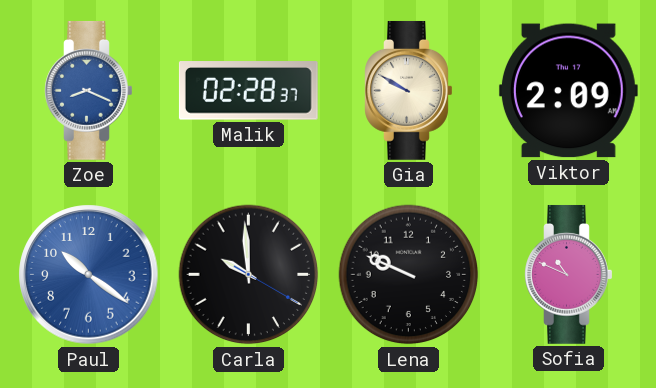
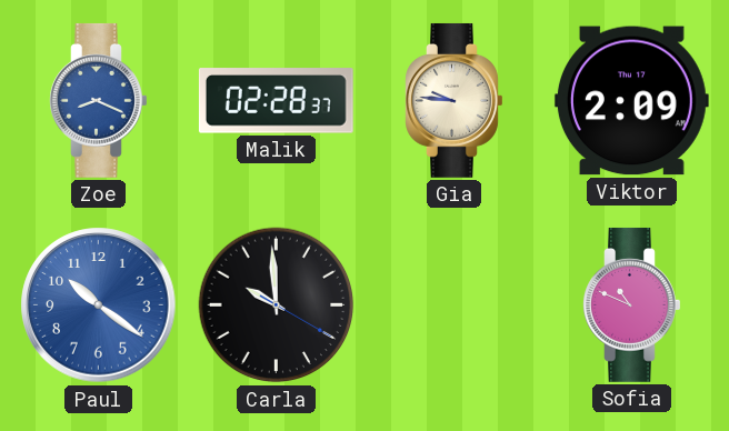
Gia: 9:50 -> 9:46
Lena: 9:49 -> none
